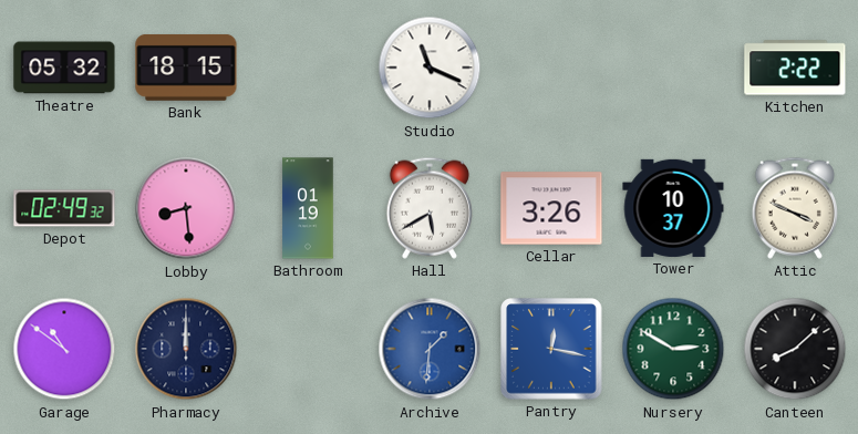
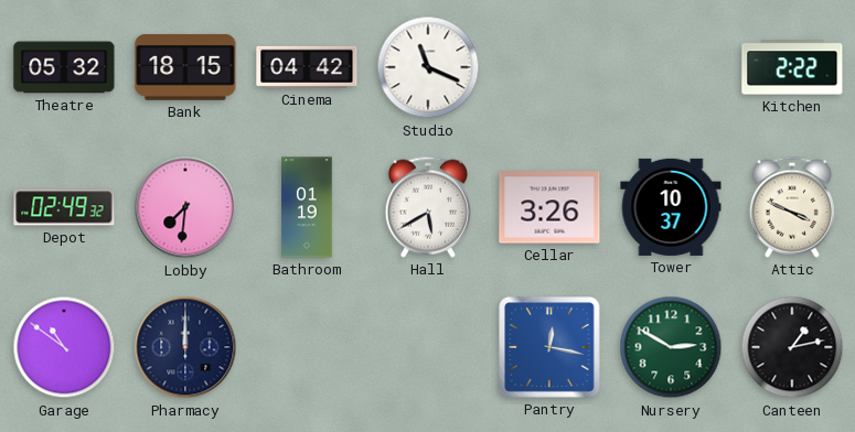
Cinema: none -> 04:42
Lobby: 8:29 -> 7:31
Archive: 1:31 -> none
Canteen: 8:08 -> 1:13
